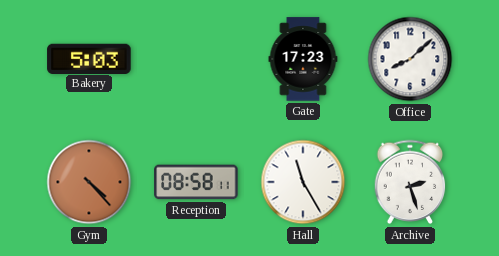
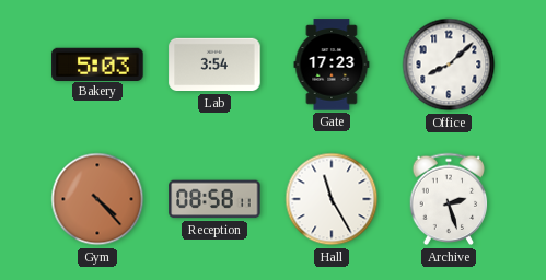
Lab: none -> 3:54
